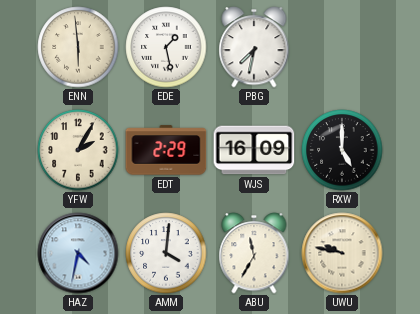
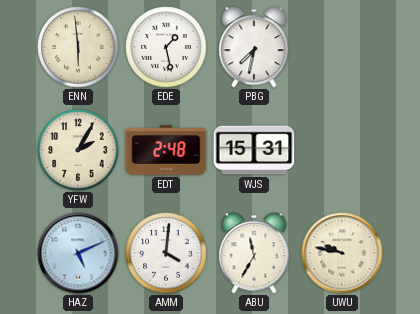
EDT: 2:29 -> 2:48
WJS: 16:09 -> 15:31
RXW: 5:00 -> none
HAZ: 4:32 -> 5:11
